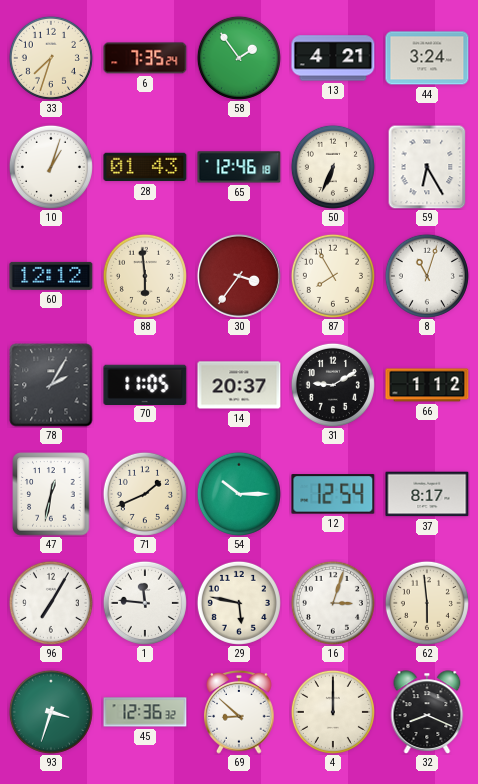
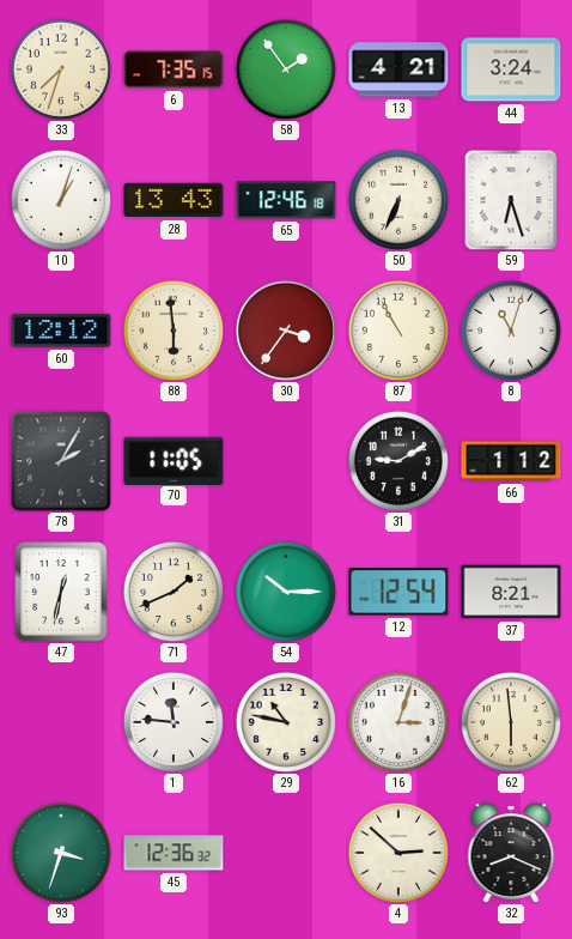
6: 7:35:24 -> 7:35:15
28: 01:43 -> 13:43
59: 6:25 -> 6:27
87: 7:55 -> 10:55
14: 20:37 -> none
37: 8:17 -> 8:21
96: 7:05 -> none
29: 5:47 -> 10:47
69: 8:52 -> none
4: 12:00 -> 2:52
